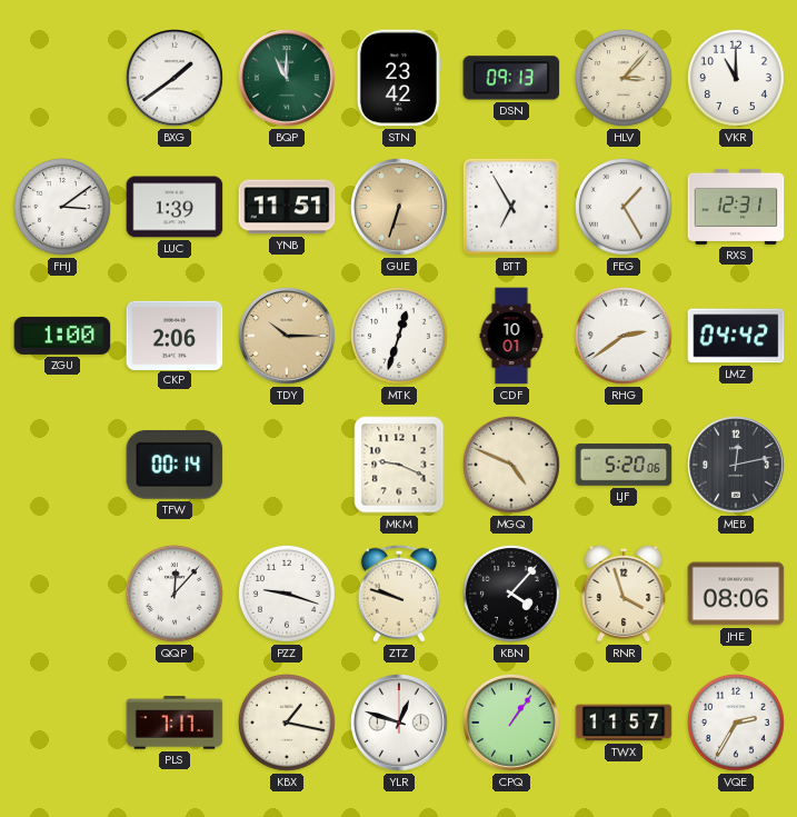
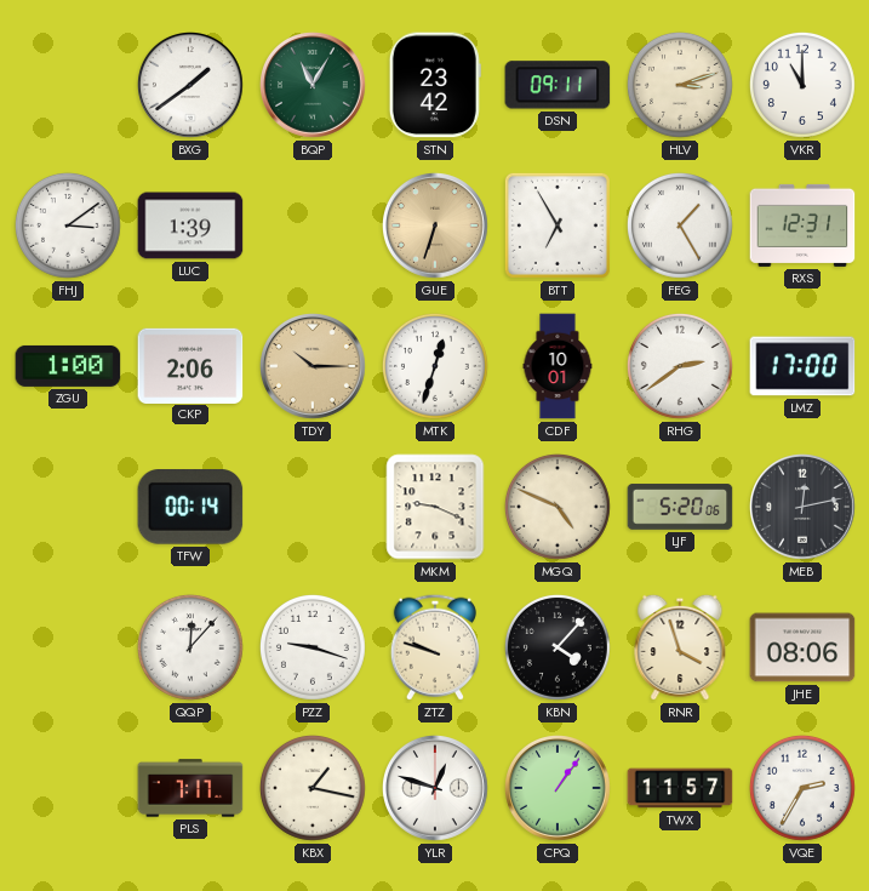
BQP: 11:00 -> 11:05
DSN: 09:13 -> 09:11
HLV: 3:07 -> 3:12
YNB: 11:51 -> none
LMZ: 04:42 -> 17:00
